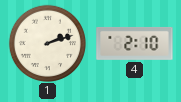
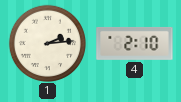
1: 2:12 -> 2:14
